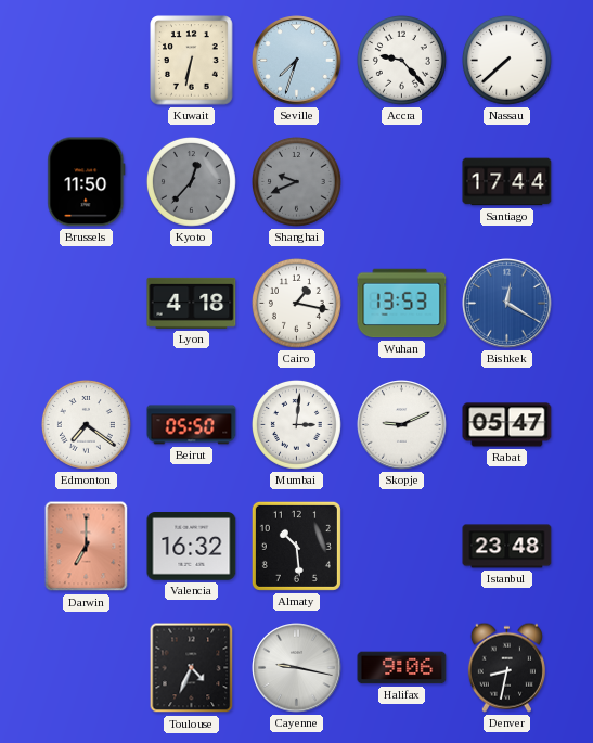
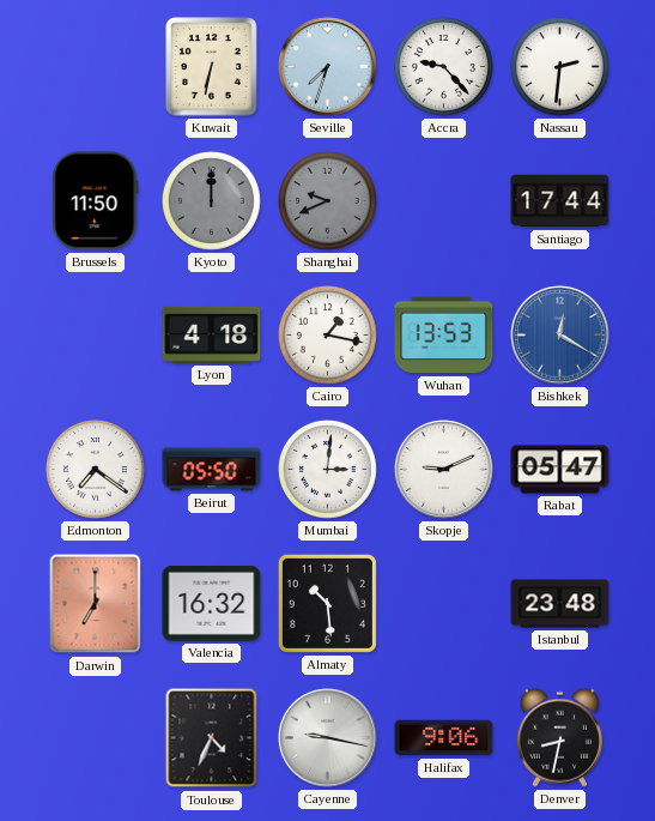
Nassau: 7:38 -> 2:31
Kyoto: 12:37 -> 12:00
